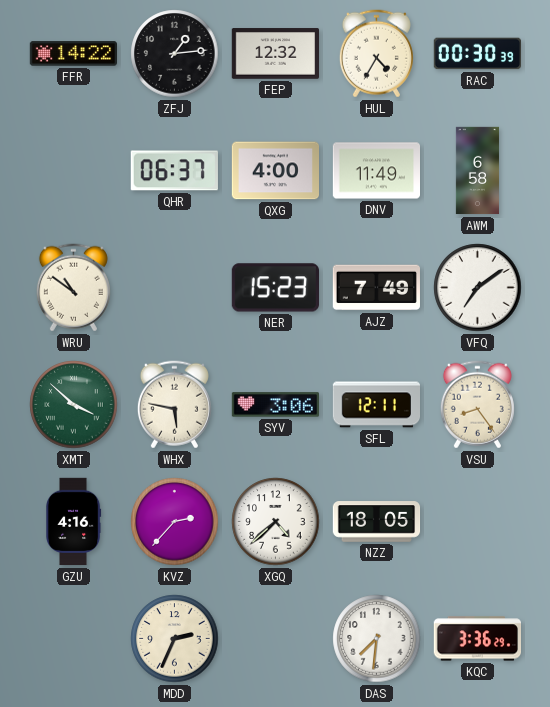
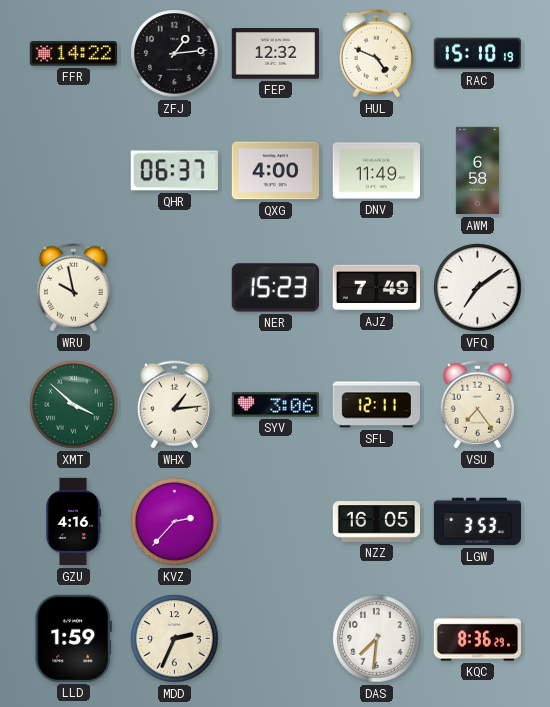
HUL: 4:35 -> 4:49
RAC: 00:30 -> 15:10
WRU: 10:51 -> 9:58
WHX: 5:47 -> 1:14
VSU: 8:24 -> 7:24
XGQ: 4:38 -> none
NZZ: 18:05 -> 16:05
LGW: none -> 3:53
LLD: none -> 1:59
KQC: 3:36 -> 8:36
